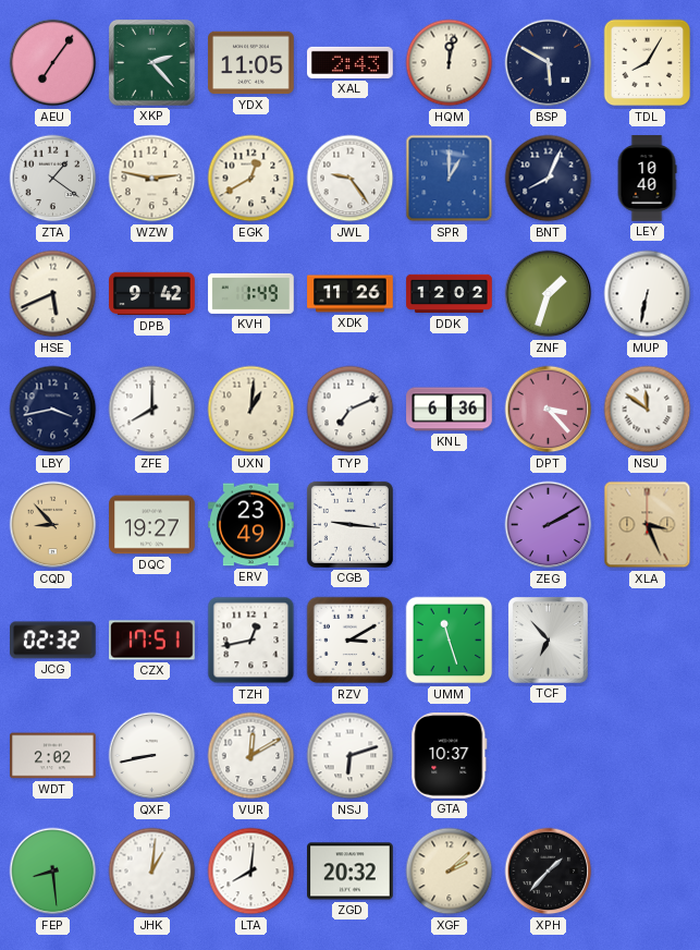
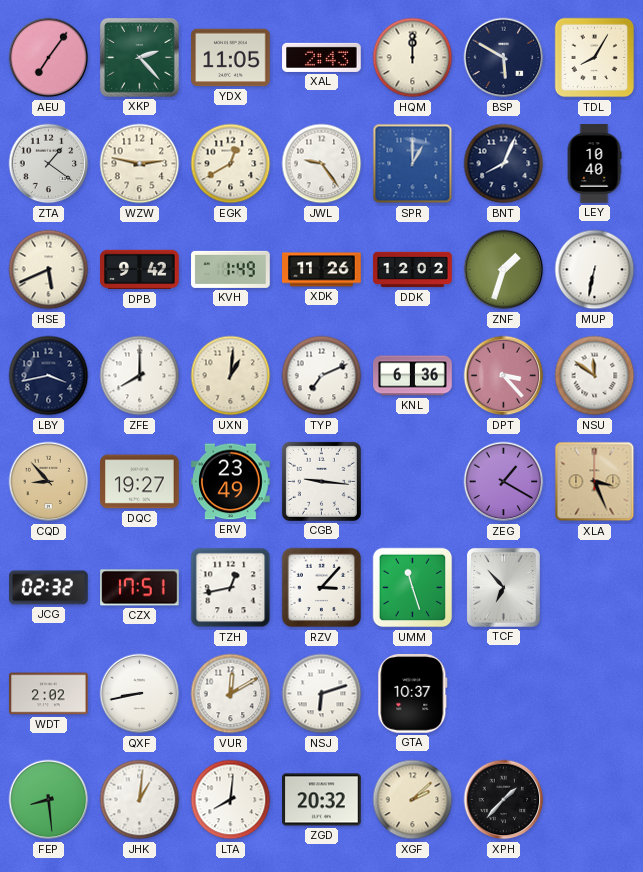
HQM: 12:02 -> 12:00
ZEG: 2:10 -> 1:20
RZV: 3:10 -> 3:07
